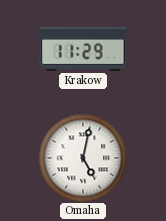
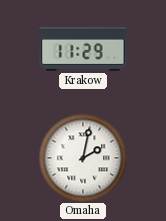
Omaha: 5:02 -> 2:02
